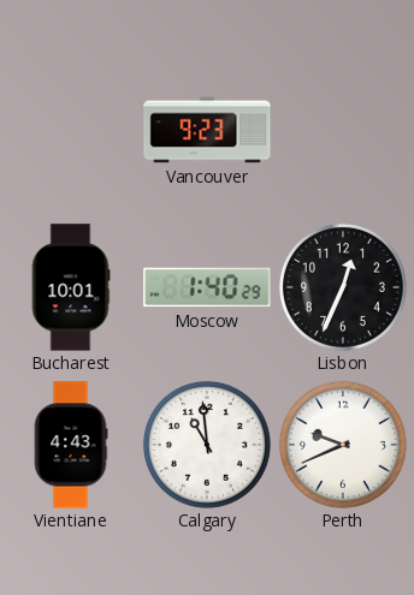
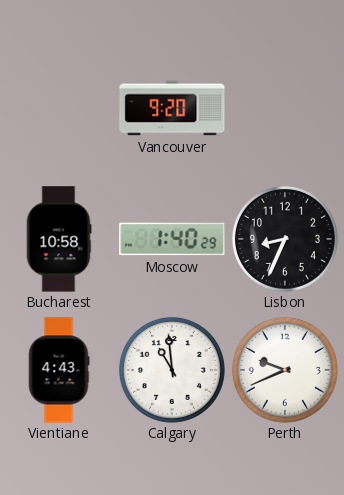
Vancouver: 9:23 -> 9:20
Bucharest: 10:01 -> 10:58
Lisbon: 12:34 -> 8:34
